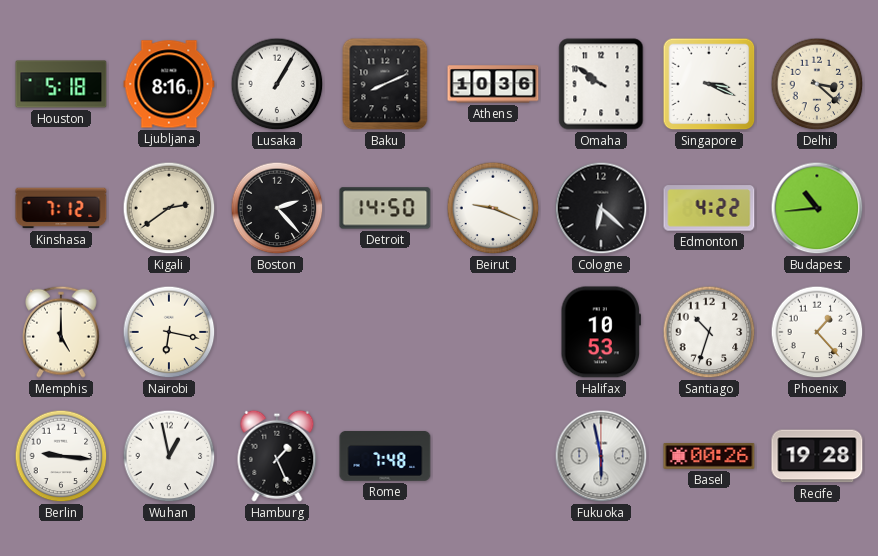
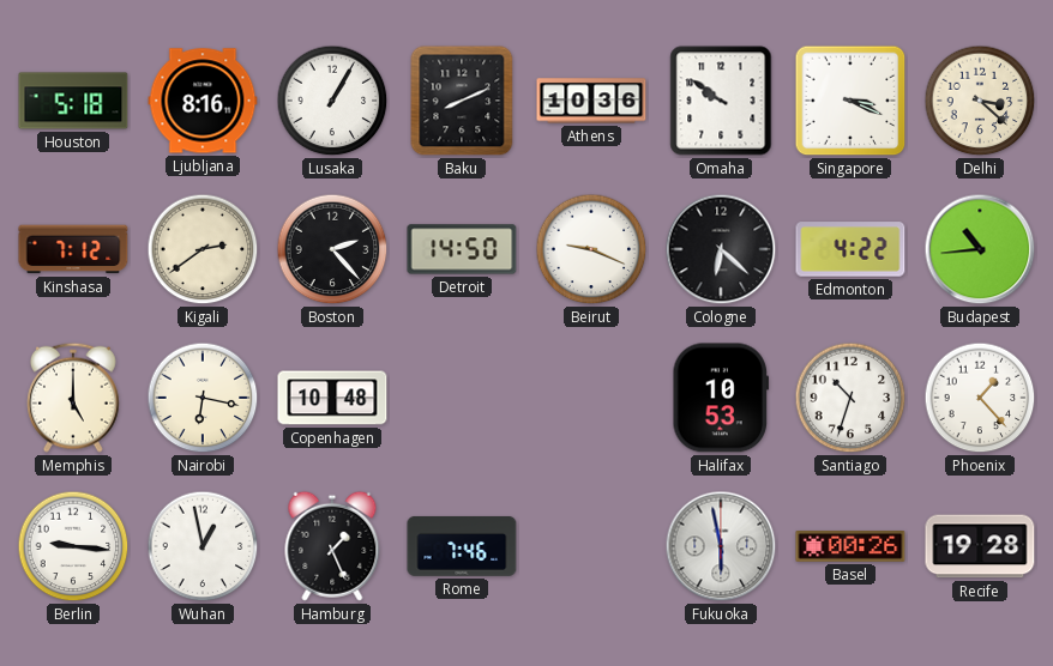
Copenhagen: none -> 10:48
Rome: 7:48 -> 7:46
